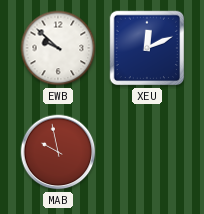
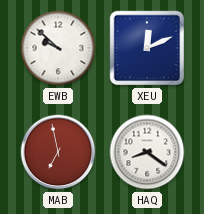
MAB: 9:58 -> 6:58
HAQ: none -> 8:21
